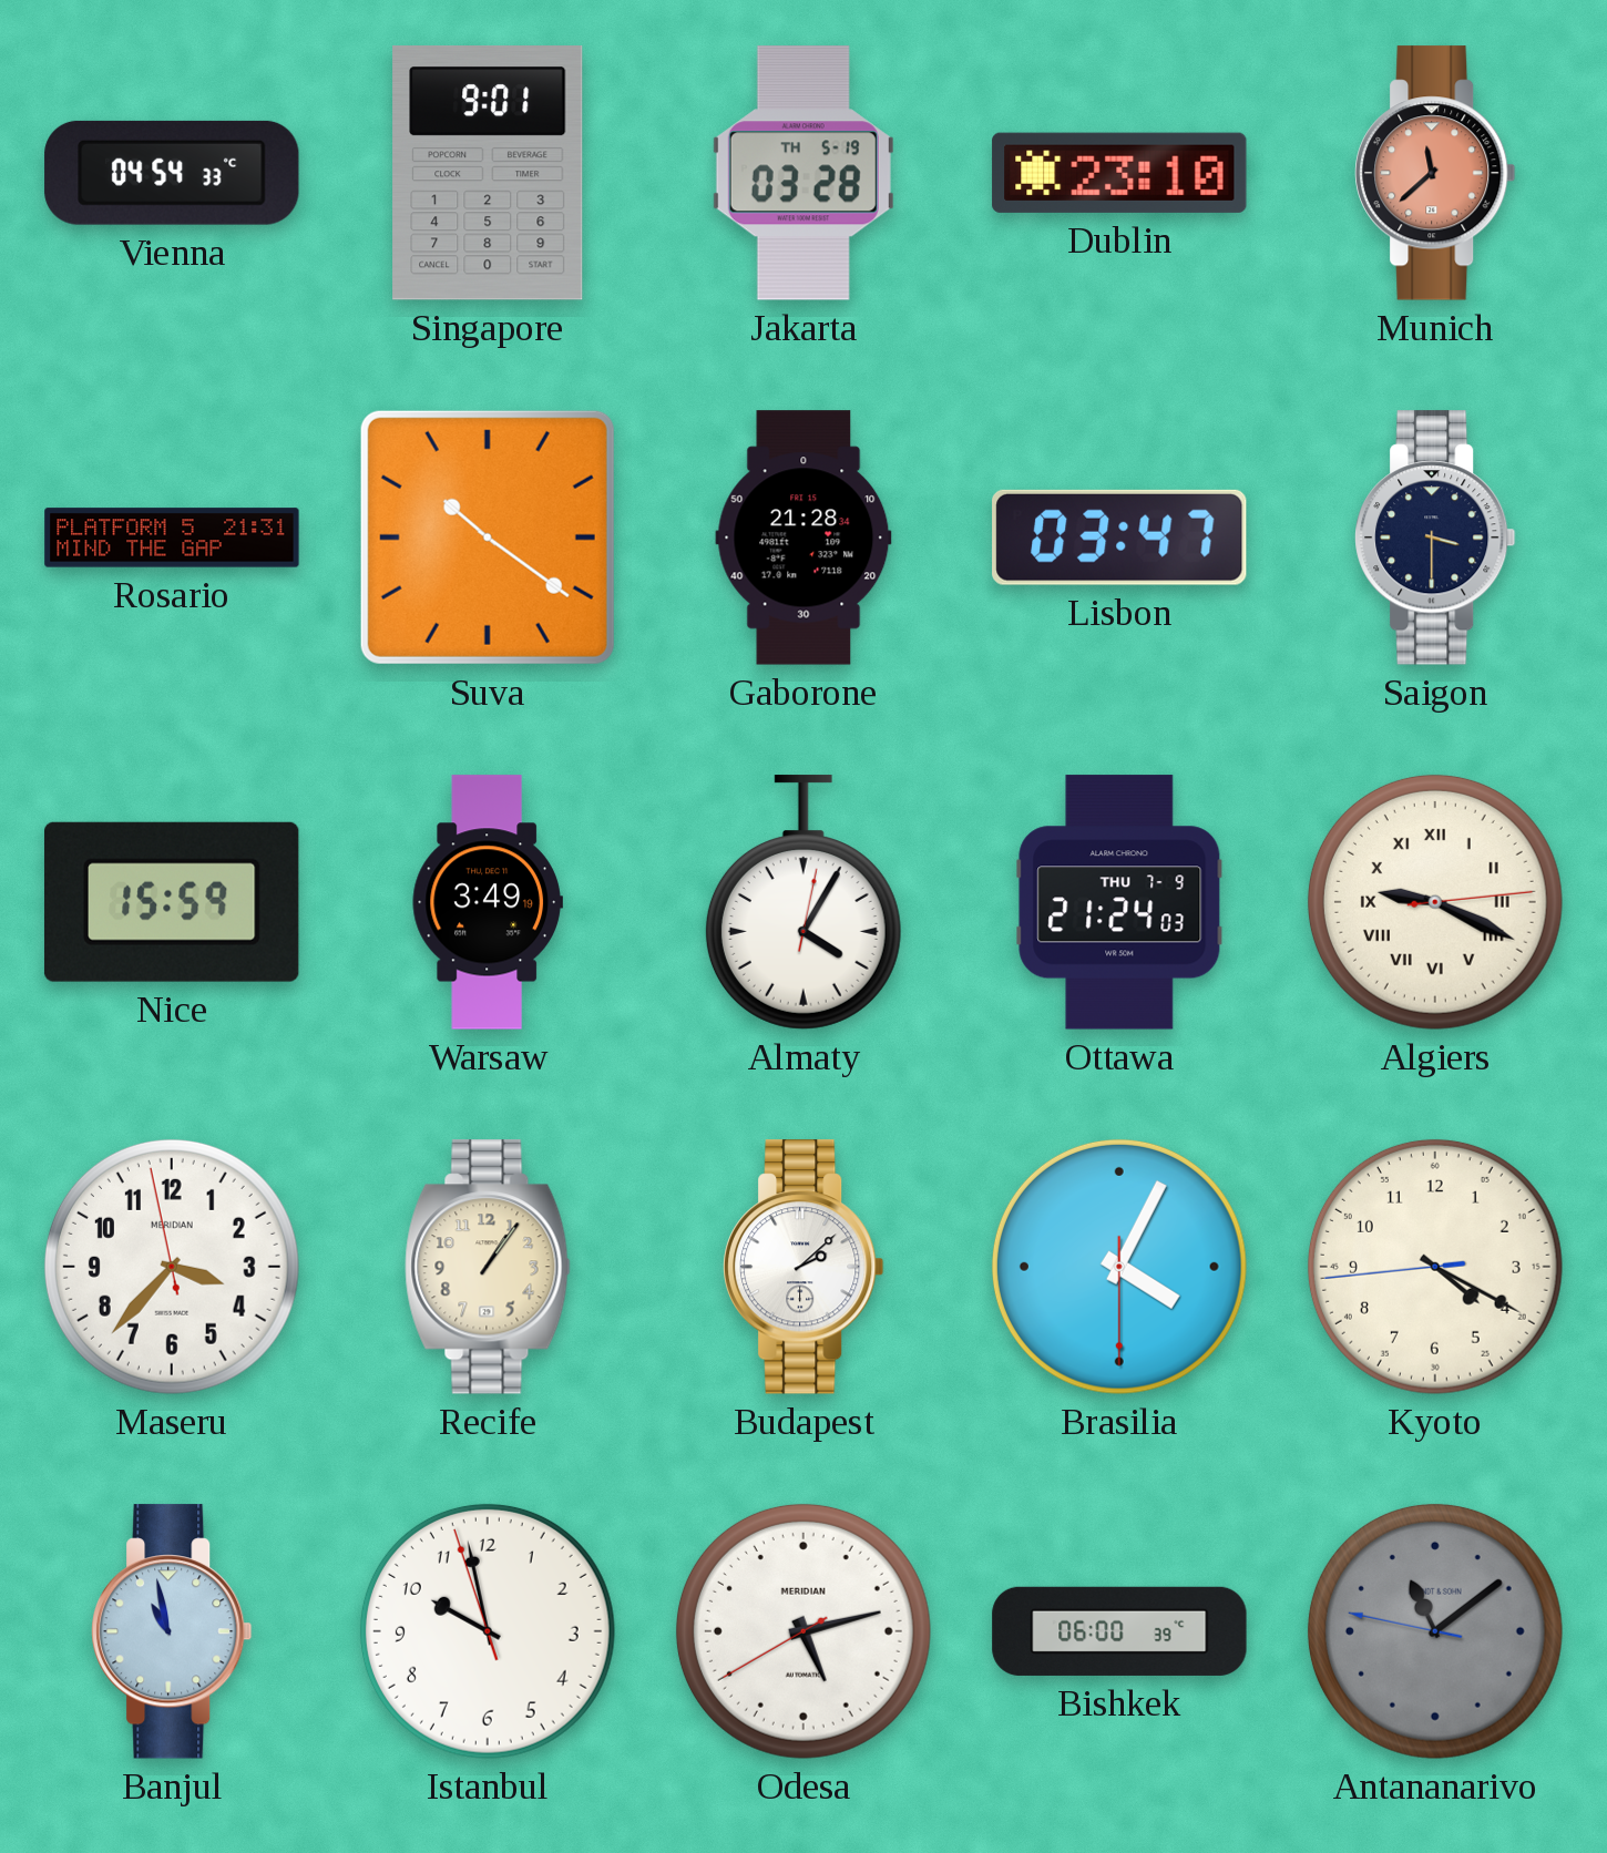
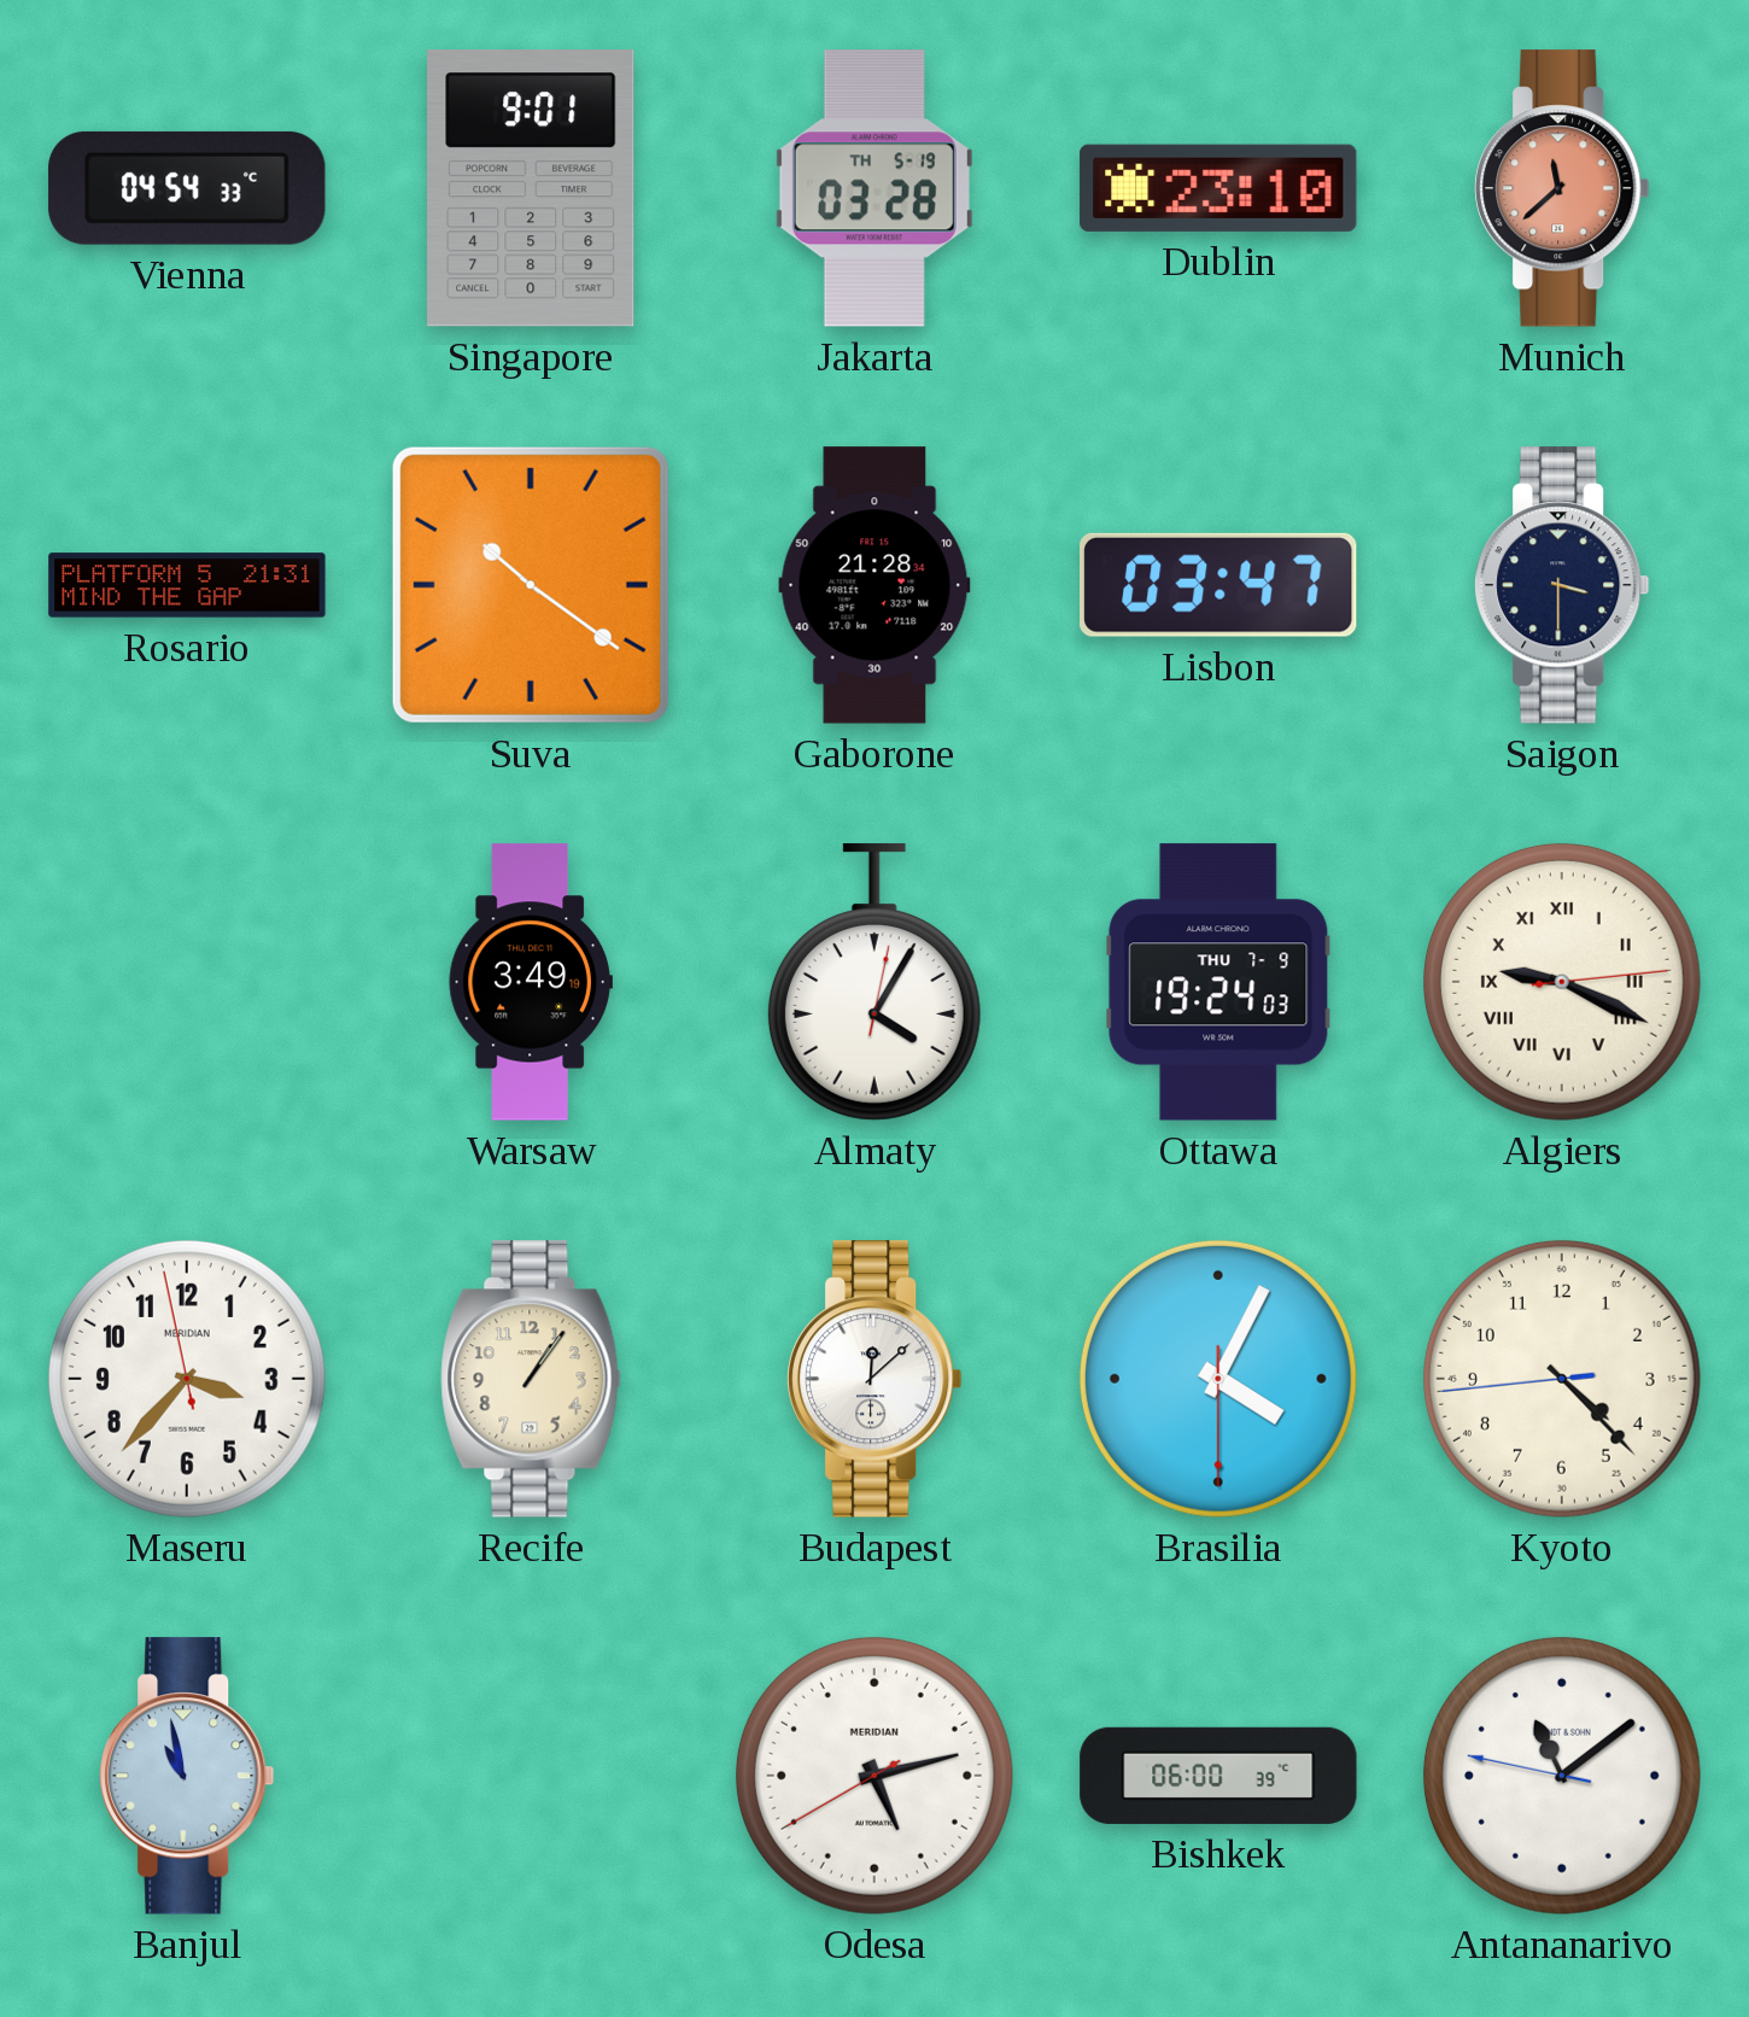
Nice: 15:59 -> none
Ottawa: 21:24 -> 19:24
Budapest: 2:08 -> 12:08
Kyoto: 4:19 -> 4:22
Istanbul: 9:57 -> none
Antananarivo dial: grey -> white
